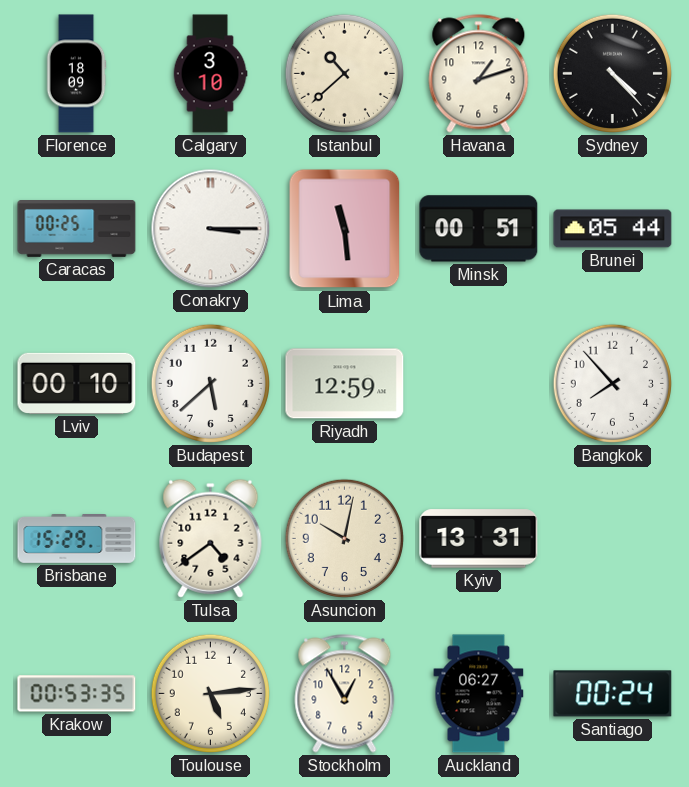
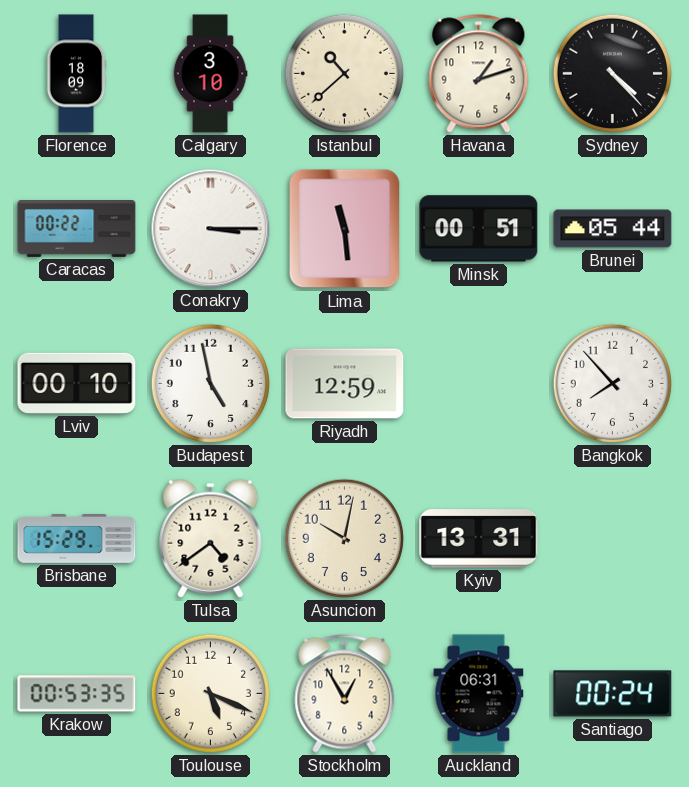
Caracas: 00:25 -> 00:22
Budapest: 5:38 -> 4:58
Toulouse: 5:14 -> 5:19
Auckland: 06:27 -> 06:31
